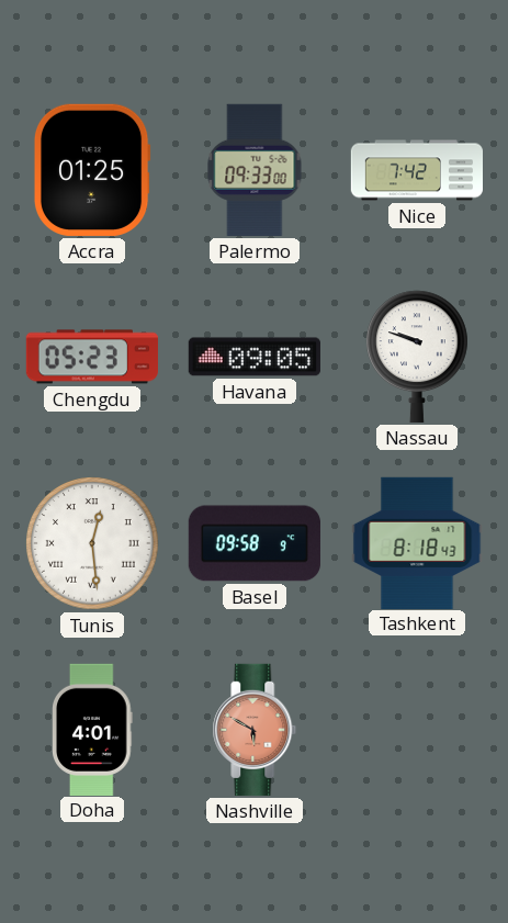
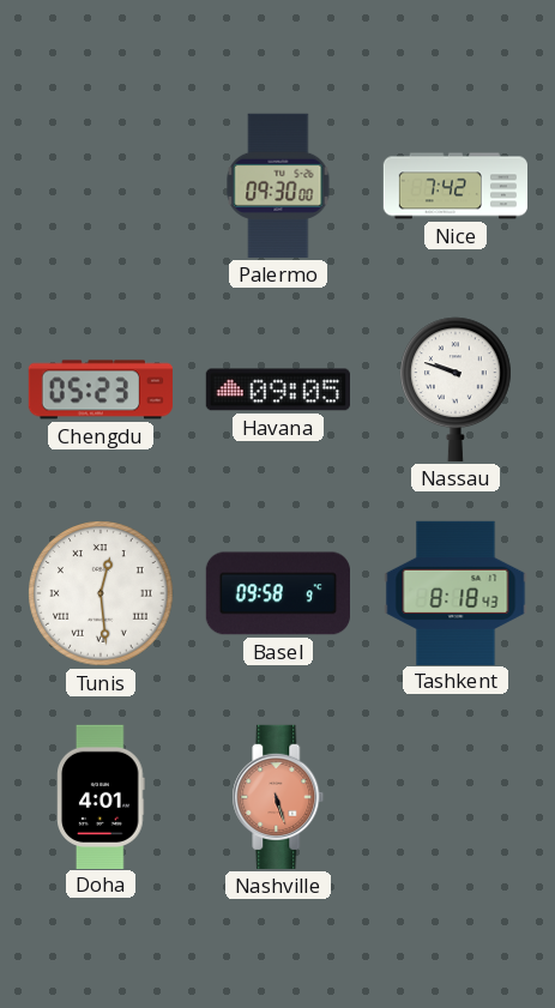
Accra: 01:25 -> none
Palermo: 09:33 -> 09:30
Nashville: 5:50 -> 5:27
